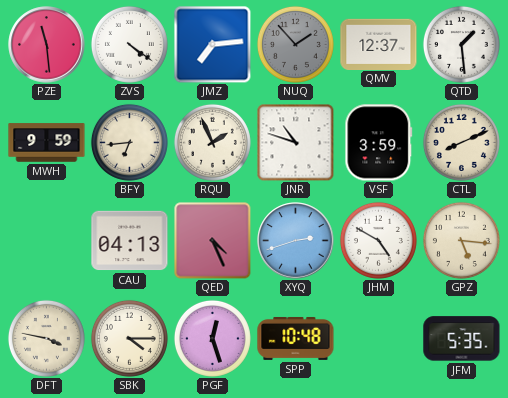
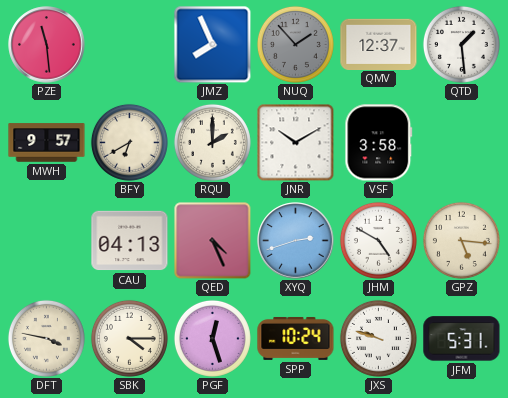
ZVS: 4:21 -> none
JMZ: 7:14 -> 7:56
MWH: 9:59 -> 9:57
BFY: 6:44 -> 6:40
RQU: 1:56 -> 2:00
JNR: 10:48 -> 10:10
VSF: 3:59 -> 3:58
CTL: 8:11 -> none
SPP: 10:48 -> 10:24
JXS: none -> 9:48
JFM: 5:35 -> 5:31
